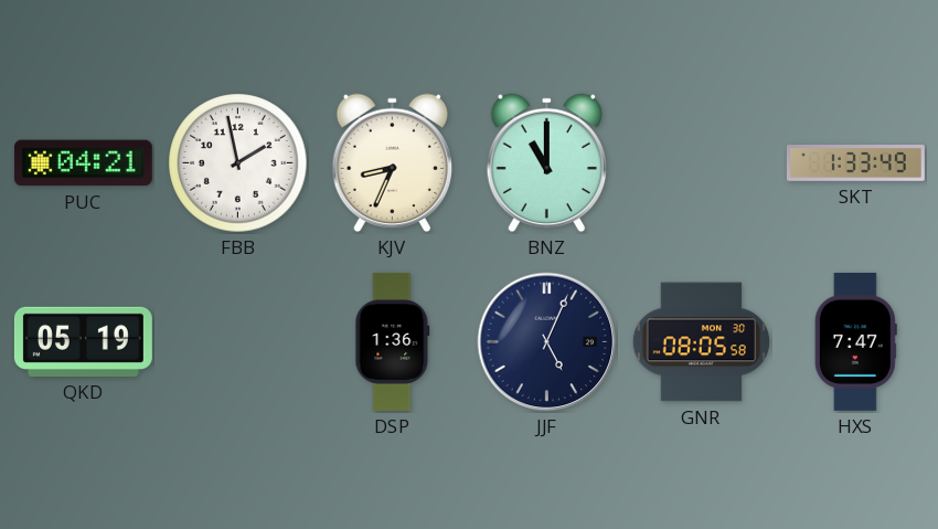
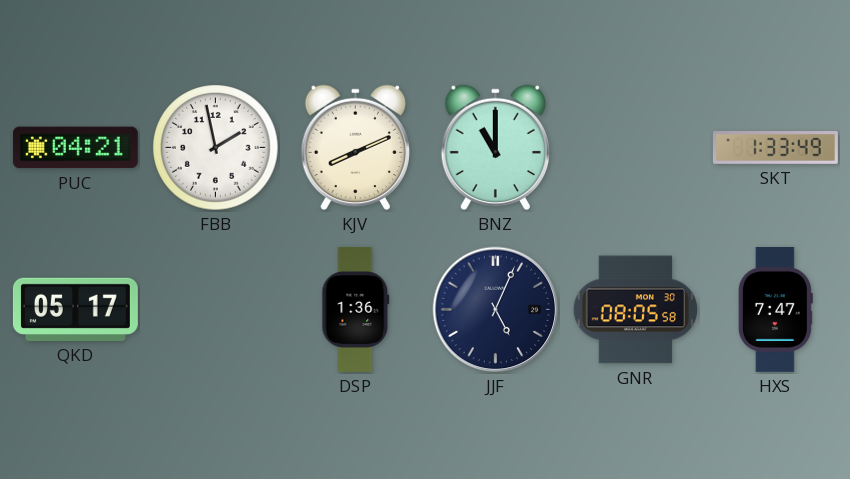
KJV: 8:34 -> 8:11
QKD: 05:19 -> 05:17
